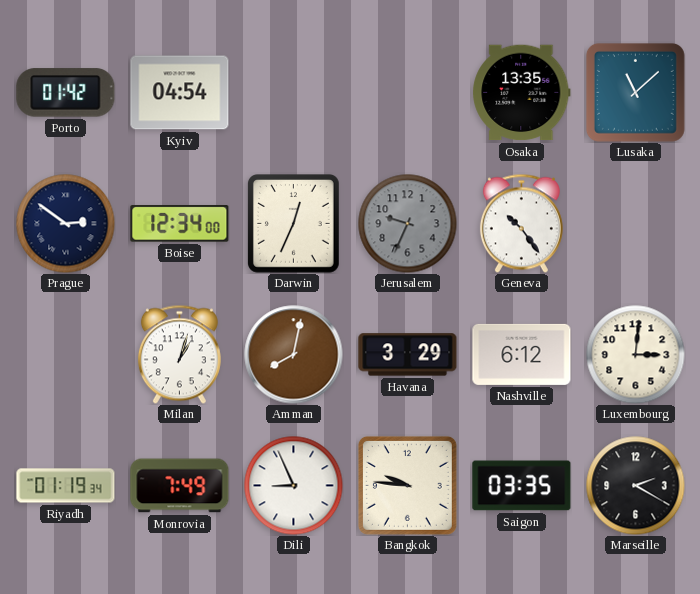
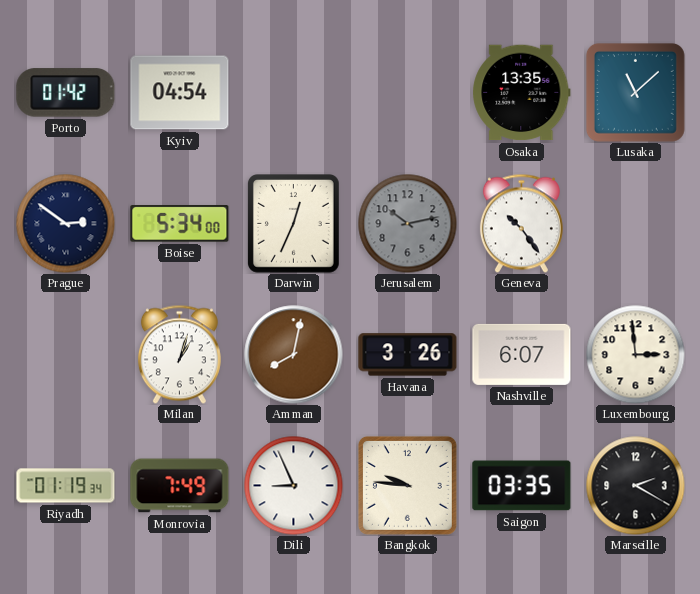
Boise: 12:34 -> 5:34
Jerusalem: 9:34 -> 10:13
Havana: 3:29 -> 3:26
Nashville: 6:12 -> 6:07
Luxembourg: 3:01 -> 2:59
